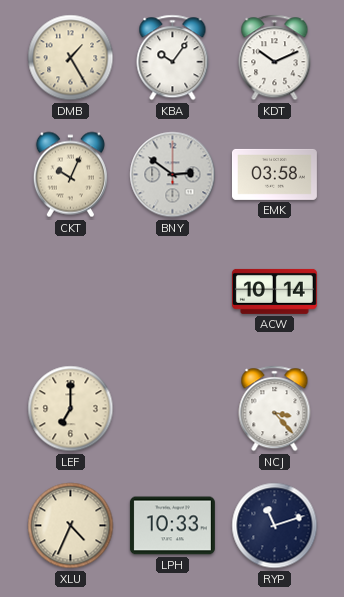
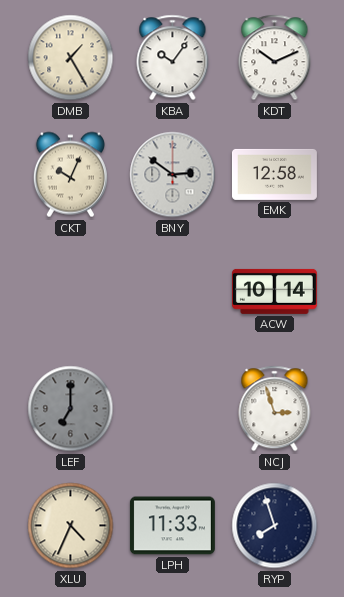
EMK: 03:58 -> 12:58
LEF dial: cream -> grey
NCJ: 3:23 -> 2:57
LPH: 10:33 -> 11:33
RYP: 11:12 -> 7:57
